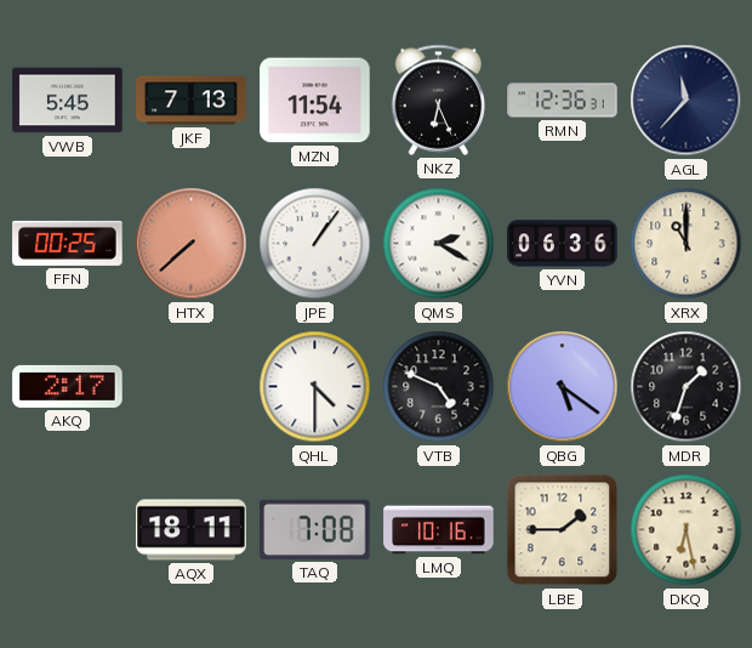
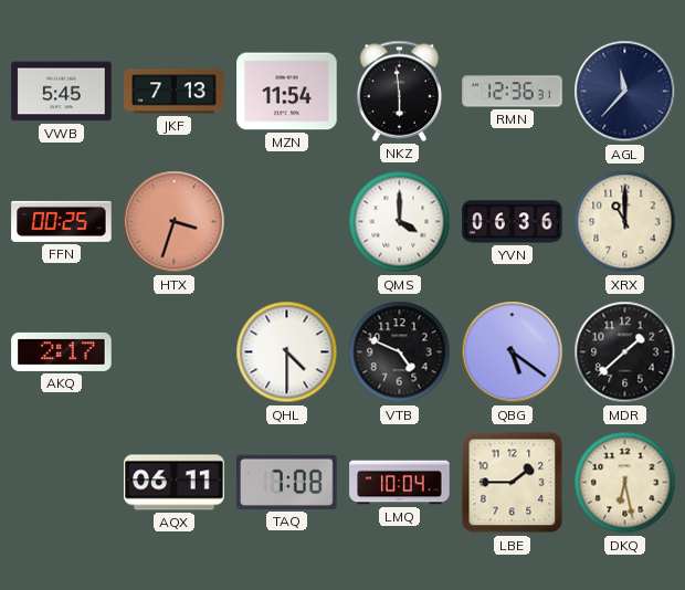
NKZ: 6:26 -> 5:59
HTX: 7:38 -> 3:33
JPE: 1:06 -> none
QMS: 2:20 -> 4:00
MDR: 1:33 -> 1:38
AQX: 18:11 -> 06:11
LMQ: 10:16 -> 10:04
